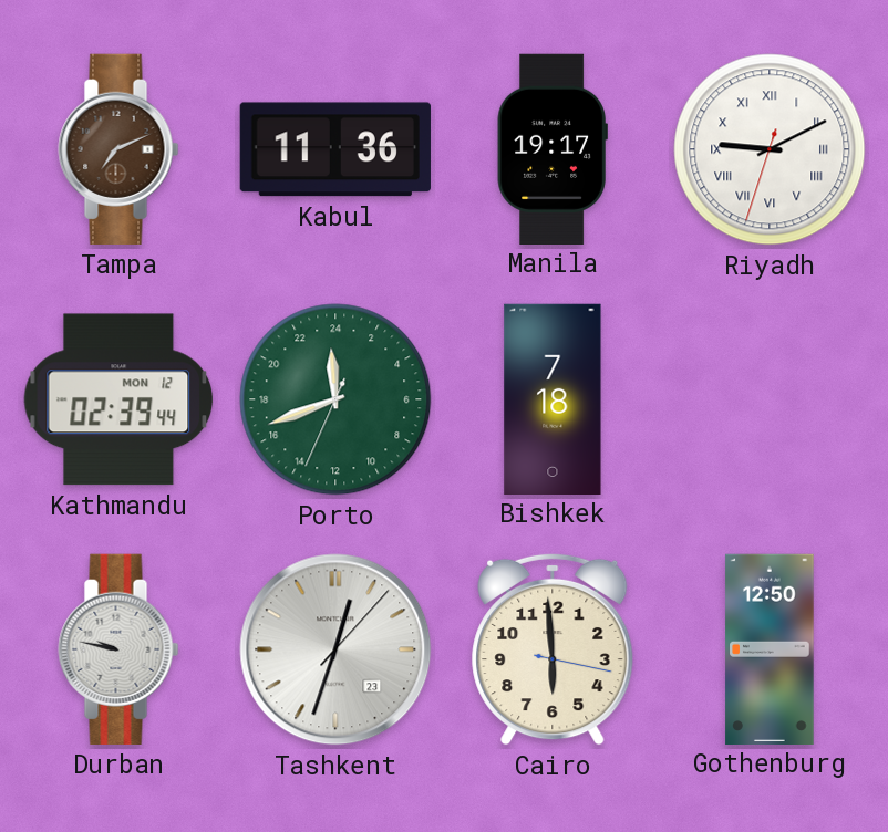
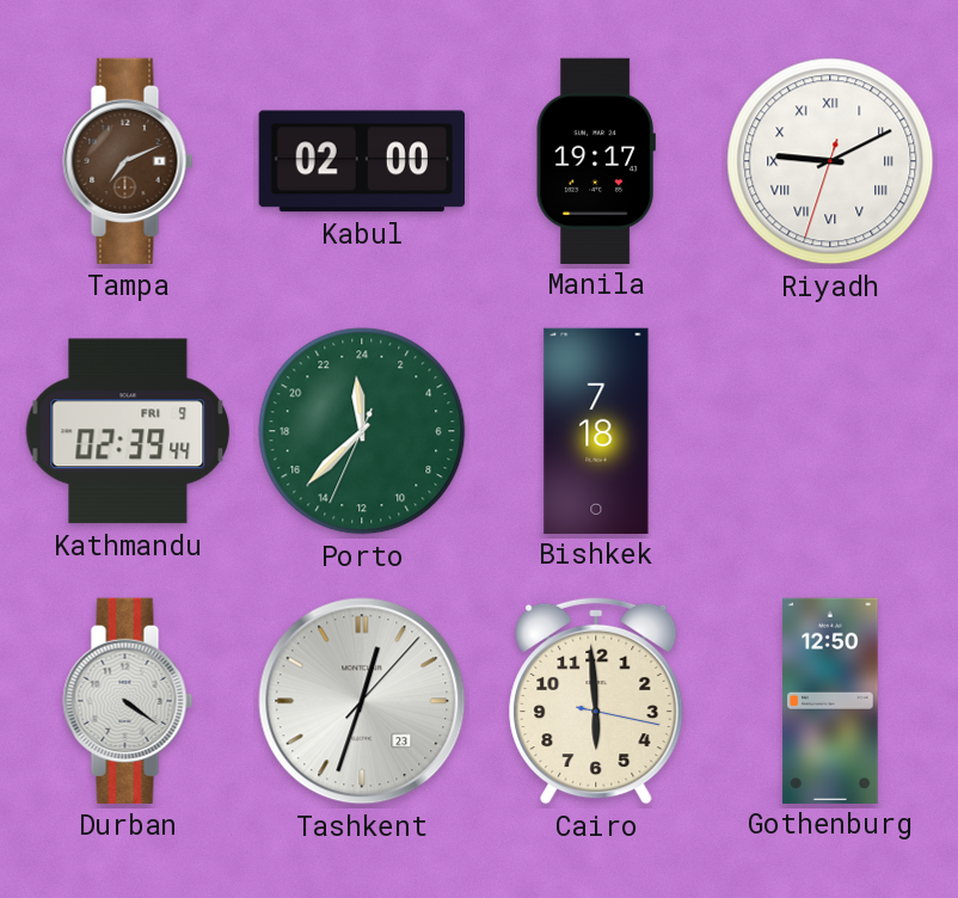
Kabul: 11:36 -> 02:00
Kathmandu date: MON 12 -> FRI 9
Porto: 23:41 -> 23:37
Durban: 9:47 -> 4:21
